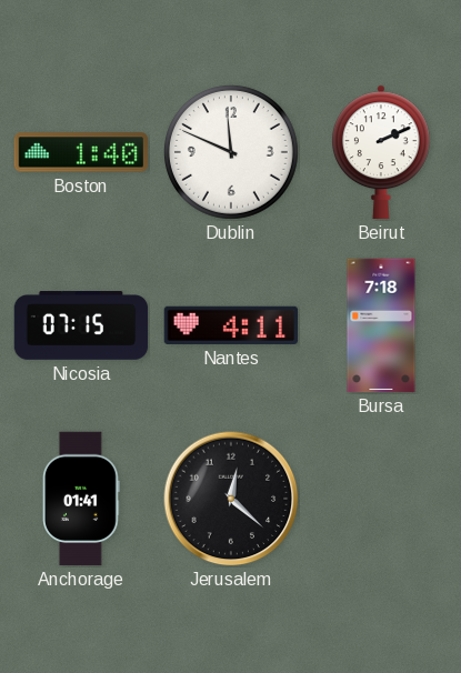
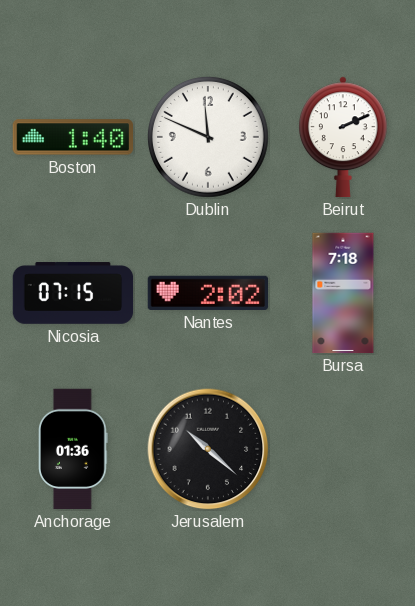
Nantes: 4:11 -> 2:02
Anchorage: 01:41 -> 01:36
Jerusalem: 12:22 -> 10:22
